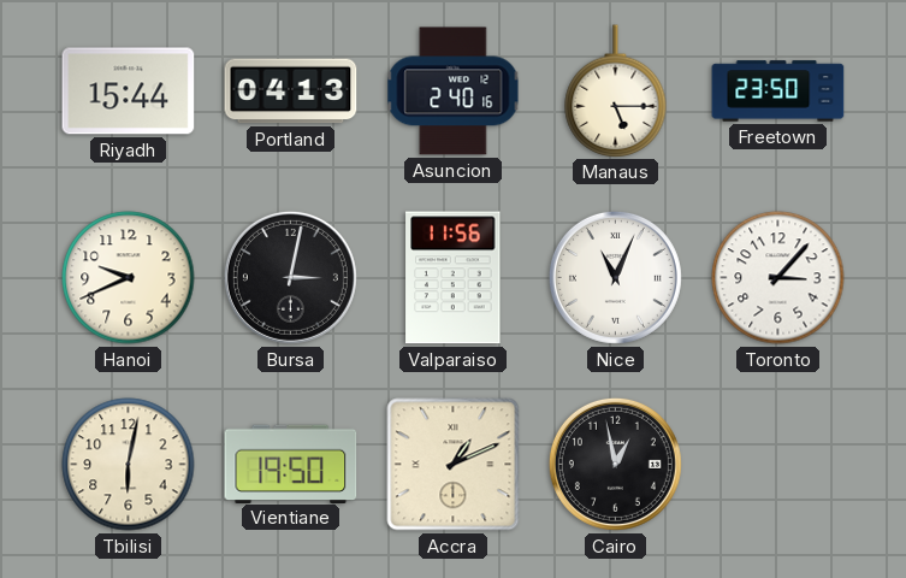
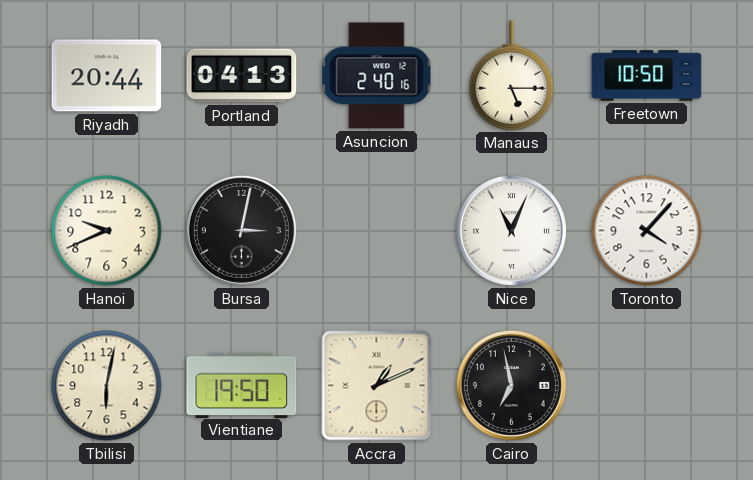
Riyadh: 15:44 -> 20:44
Freetown: 23:50 -> 10:50
Valparaiso: 11:56 -> none
Toronto: 3:07 -> 4:07
Cairo: 12:58 -> 6:58
